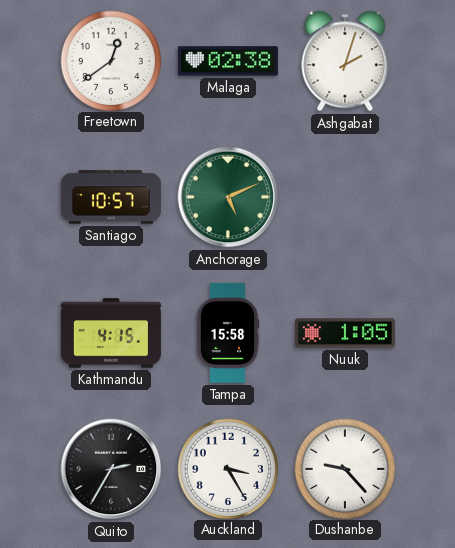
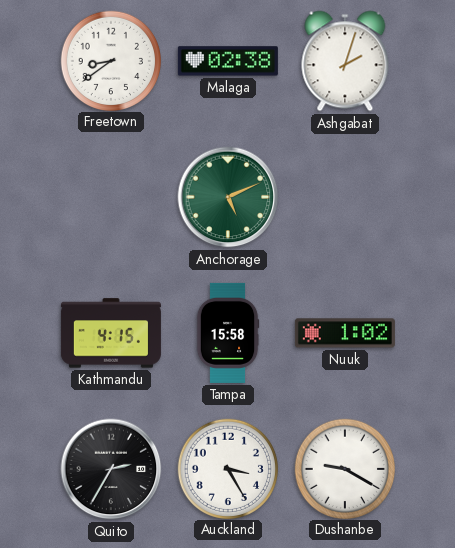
Freetown: 12:39 -> 8:39
Santiago: 10:57 -> none
Nuuk: 1:05 -> 1:02
Dushanbe: 9:23 -> 9:20
